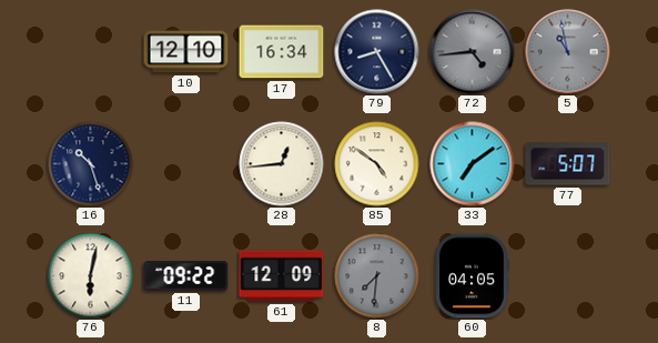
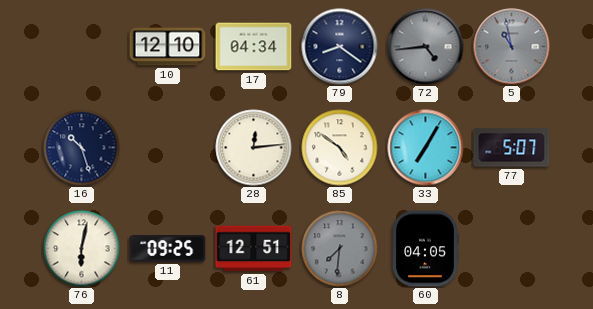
17: 16:34 -> 04:34
79: 8:25 -> 8:21
28: 12:44 -> 12:14
33: 7:09 -> 7:05
11: 09:22 -> 09:25
61: 12:09 -> 12:51
